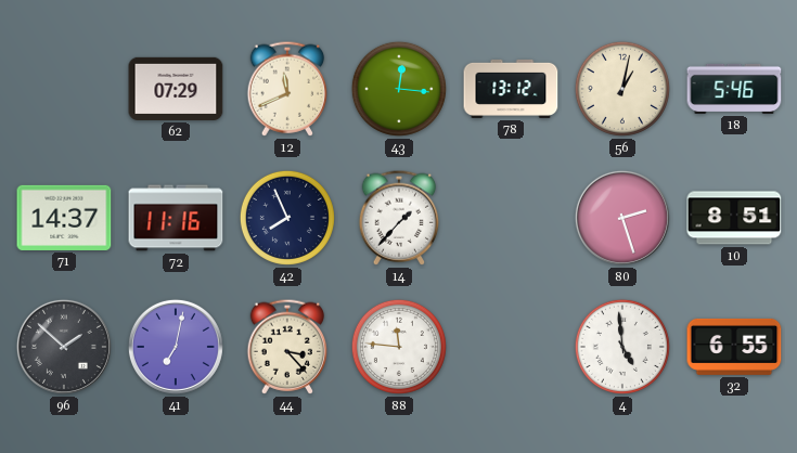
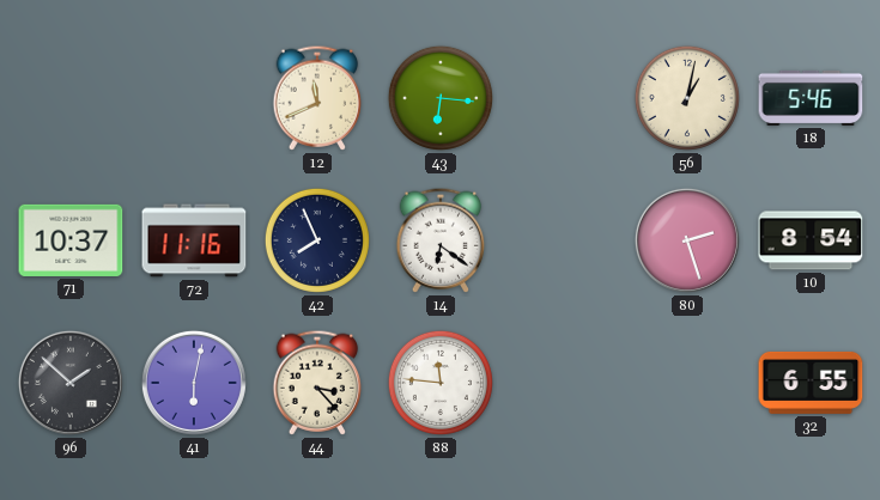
62: 07:29 -> none
43: 12:16 -> 6:16
78: 13:12 -> none
71: 14:37 -> 10:37
14: 1:37 -> 6:21
10: 8:51 -> 8:54
41: 7:02 -> 6:02
4: 4:59 -> none
